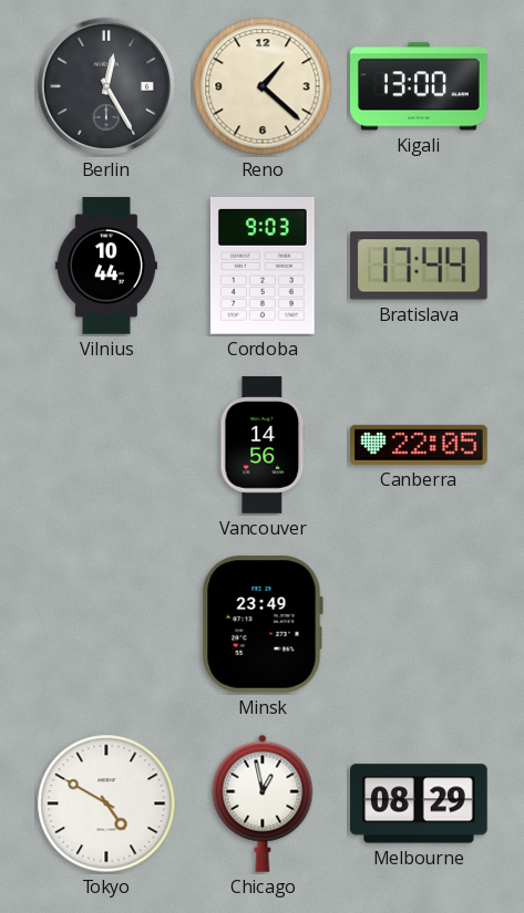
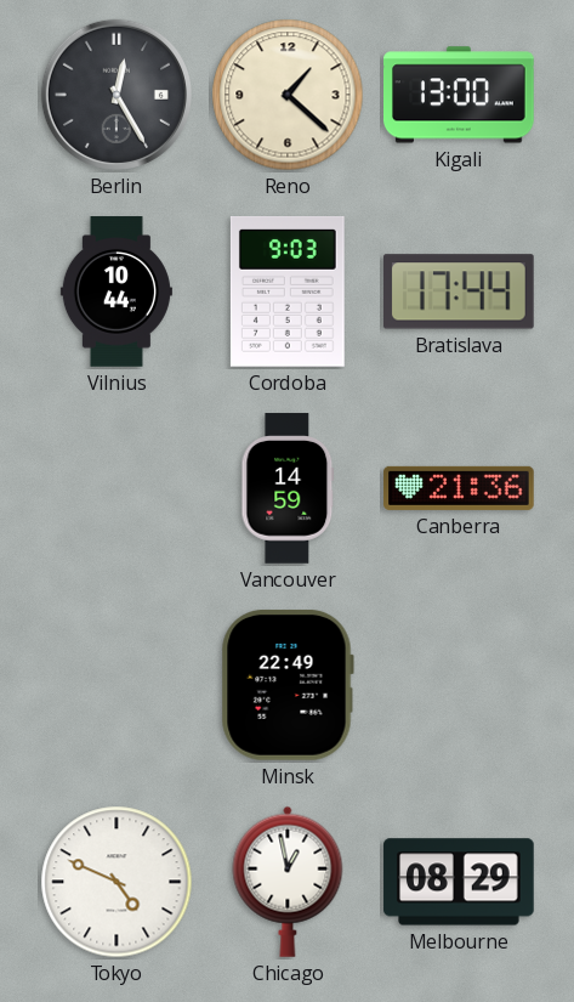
Vancouver: 14:56 -> 14:59
Canberra: 22:05 -> 21:36
Minsk: 23:49 -> 22:49
Tokyo: 4:50 -> 4:49
